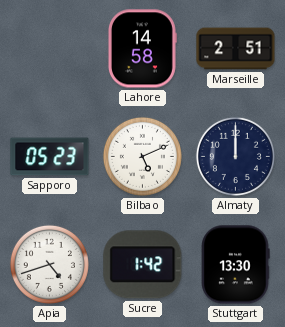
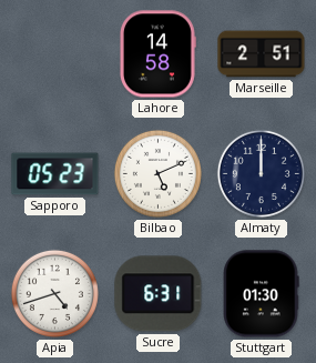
Sucre: 1:42 -> 6:31
Stuttgart: 13:30 -> 01:30
